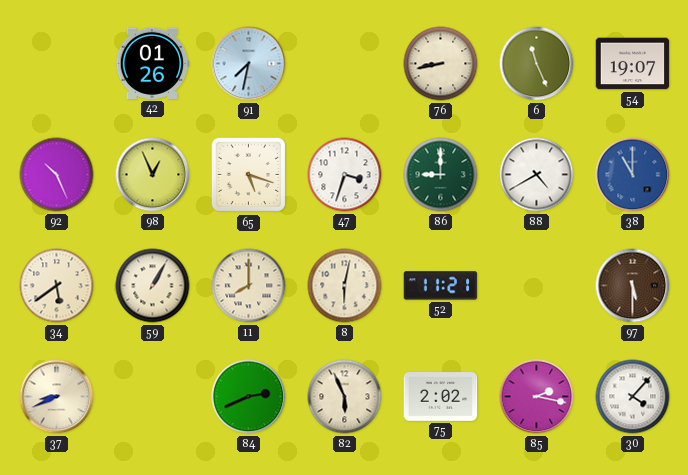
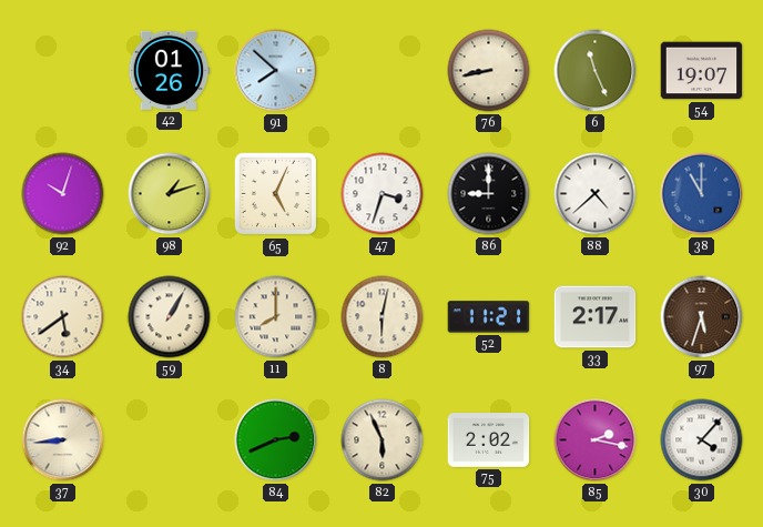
91: 7:32 -> 7:52
92: 10:26 -> 10:03
98: 12:56 -> 1:12
65: 5:18 -> 5:04
86 dial: green -> black
88: 4:40 -> 4:38
33: none -> 2:17
97: 5:30 -> 5:33
37: 8:41 -> 8:44
